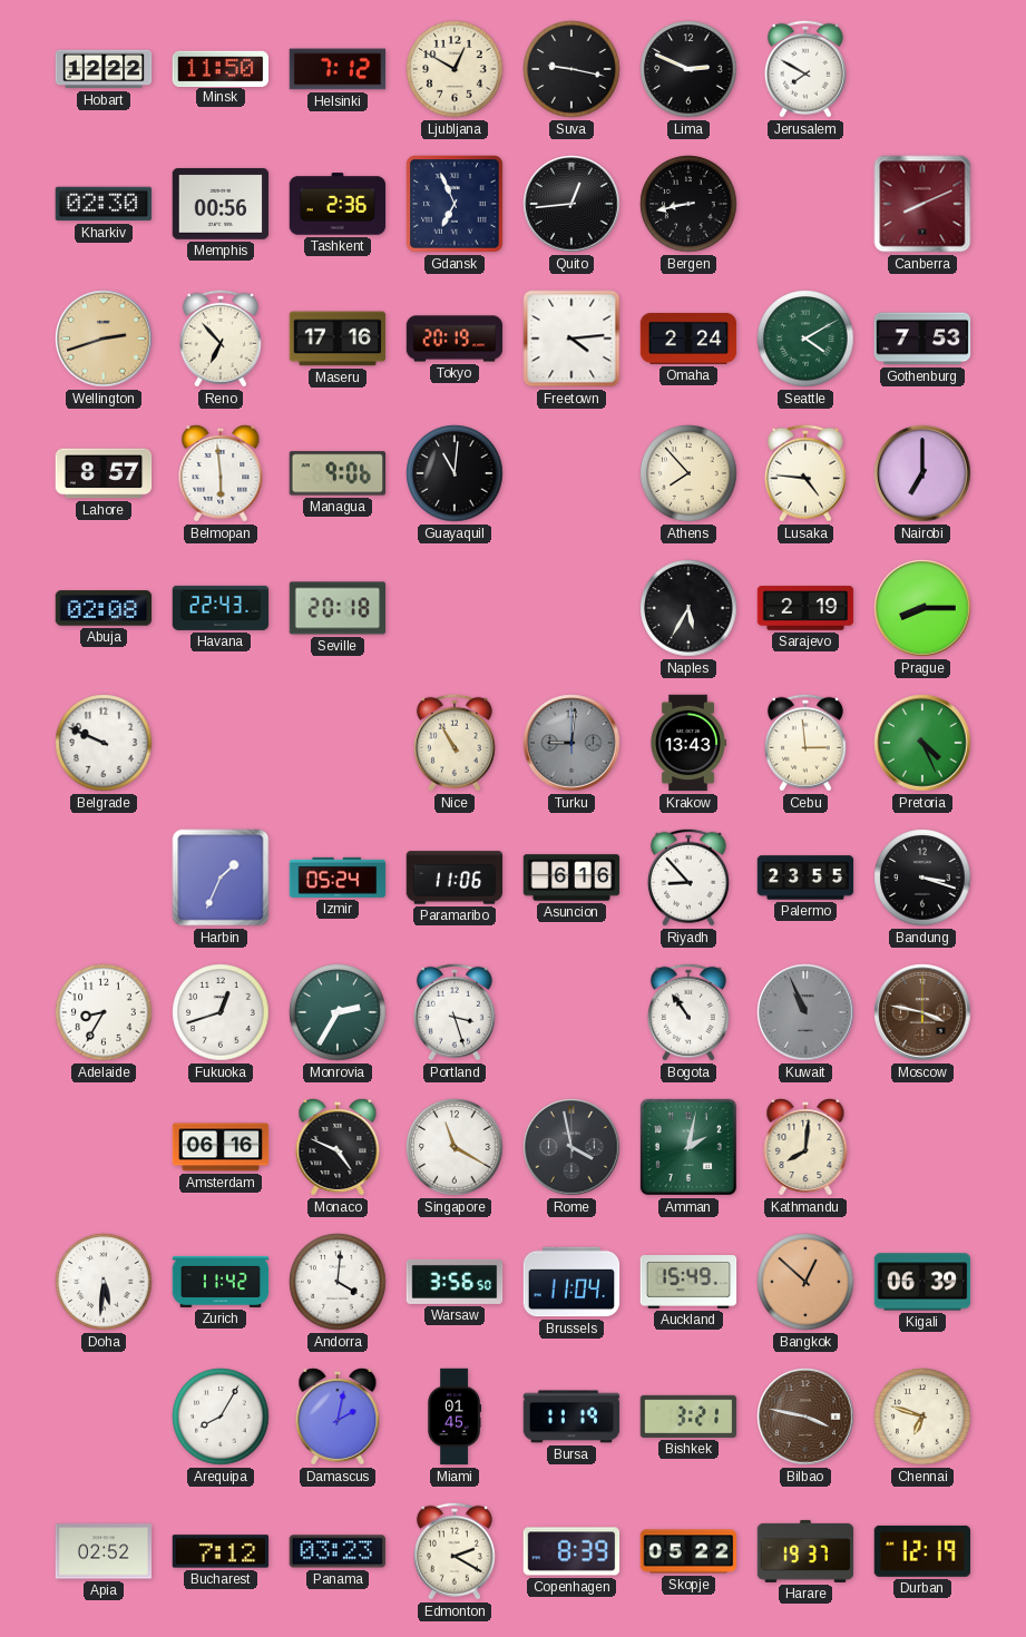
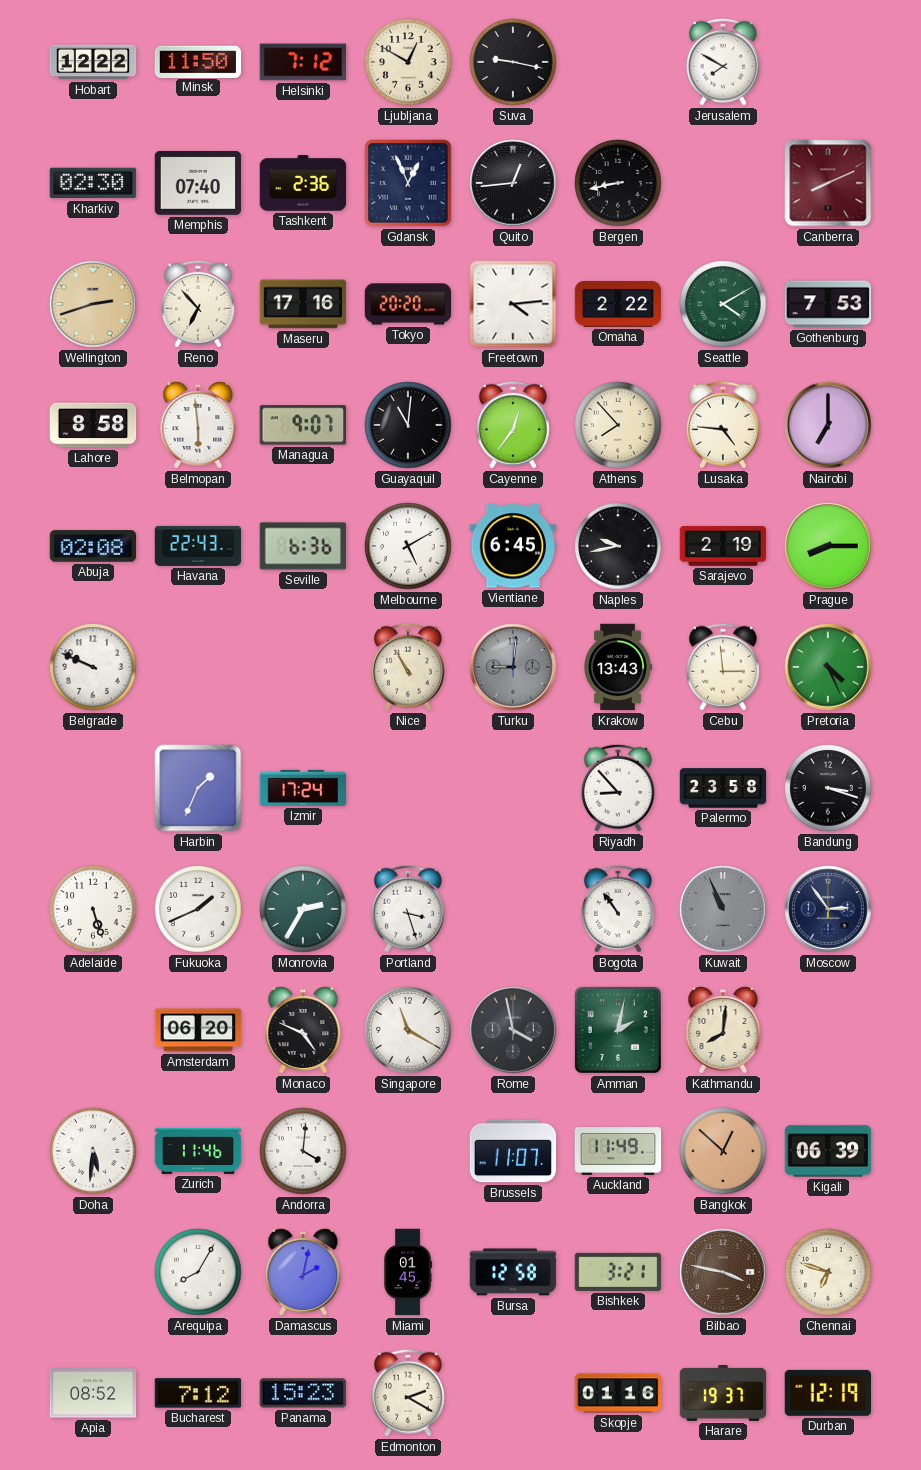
Lima: 2:49 -> none
Memphis: 00:56 -> 07:40
Gdansk: 6:56 -> 12:56
Tokyo: 20:19 -> 20:20
Omaha: 2:24 -> 2:22
Lahore: 8:57 -> 8:58
Managua: 9:06 -> 9:07
Cayenne: none -> 12:36
Seville: 20:18 -> 6:36
Melbourne: none -> 5:10
Vientiane: none -> 6:45
Naples: 5:35 -> 9:43
Izmir: 05:24 -> 17:24
Paramaribo: 11:06 -> none
Asuncion: 6:16 -> none
Palermo: 23:55 -> 23:58
Adelaide: 8:35 -> 5:27
Fukuoka: 12:42 -> 1:41
Moscow: 3:47 -> 2:54
Moscow dial: brown -> navy
Amsterdam: 06:16 -> 06:20
Zurich: 11:42 -> 11:46
Warsaw: 3:56 -> none
Brussels: 11:04 -> 11:07
Auckland: 15:49 -> 11:49
Bursa: 11:19 -> 12:58
Apia: 02:52 -> 08:52
Panama: 03:23 -> 15:23
Copenhagen: 8:39 -> none
Skopje: 05:22 -> 01:16
